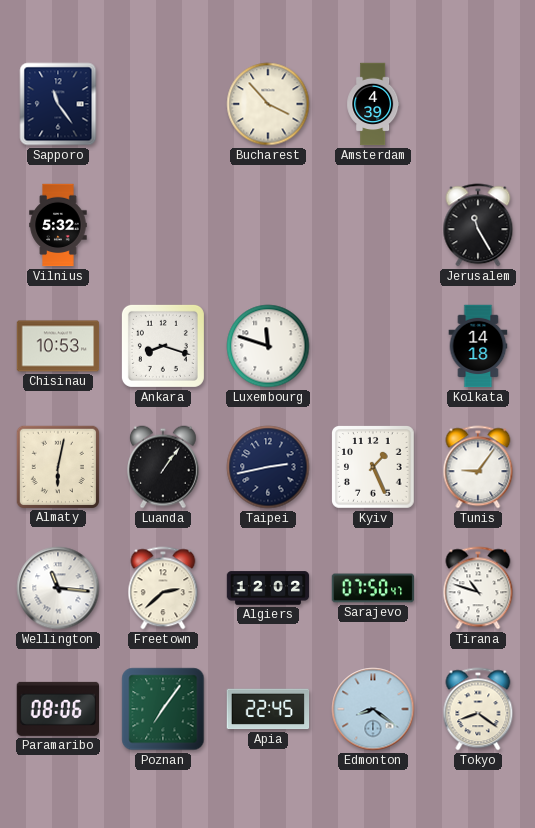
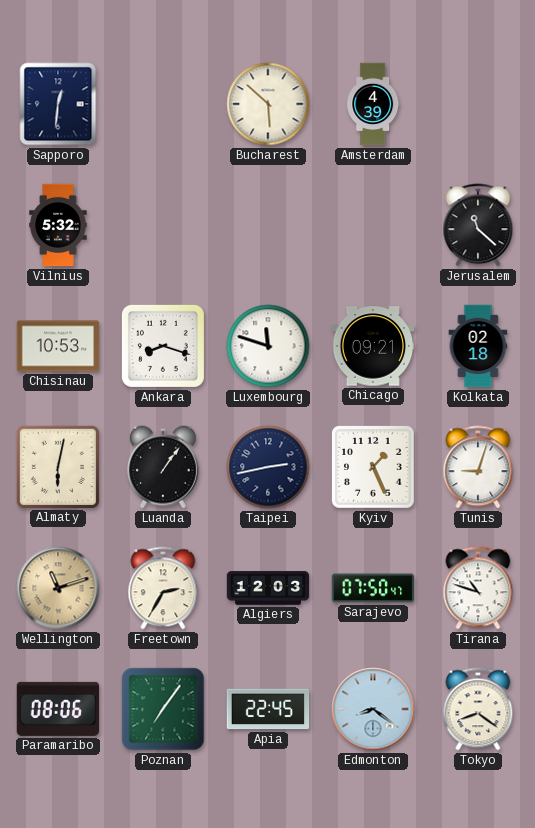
Sapporo: 11:24 -> 12:31
Bucharest: 3:53 -> 5:52
Jerusalem: 11:25 -> 11:22
Chicago: none -> 09:21
Kolkata: 14:18 -> 02:18
Tunis: 9:06 -> 9:03
Wellington: 11:16 -> 11:12
Wellington dial: white -> champagne
Freetown: 2:38 -> 2:35
Algiers: 12:02 -> 12:03
